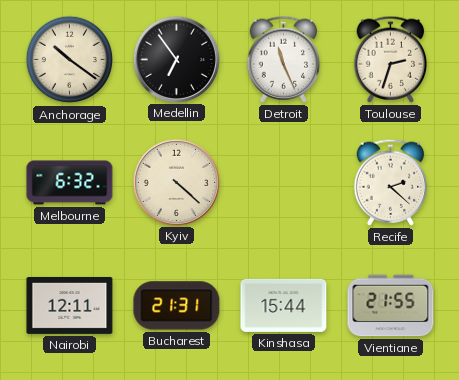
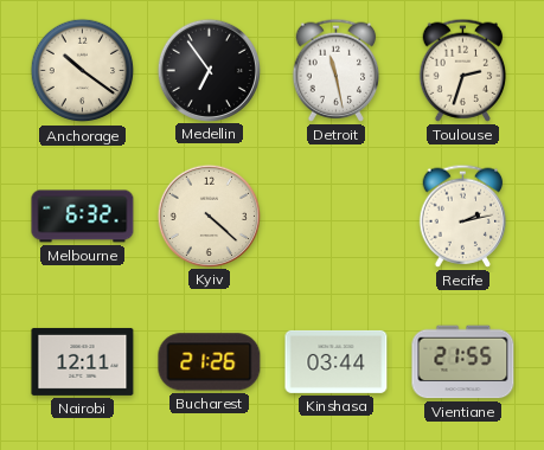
Detroit: 11:26 -> 11:28
Recife: 2:22 -> 2:13
Bucharest: 21:31 -> 21:26
Kinshasa: 15:44 -> 03:44
